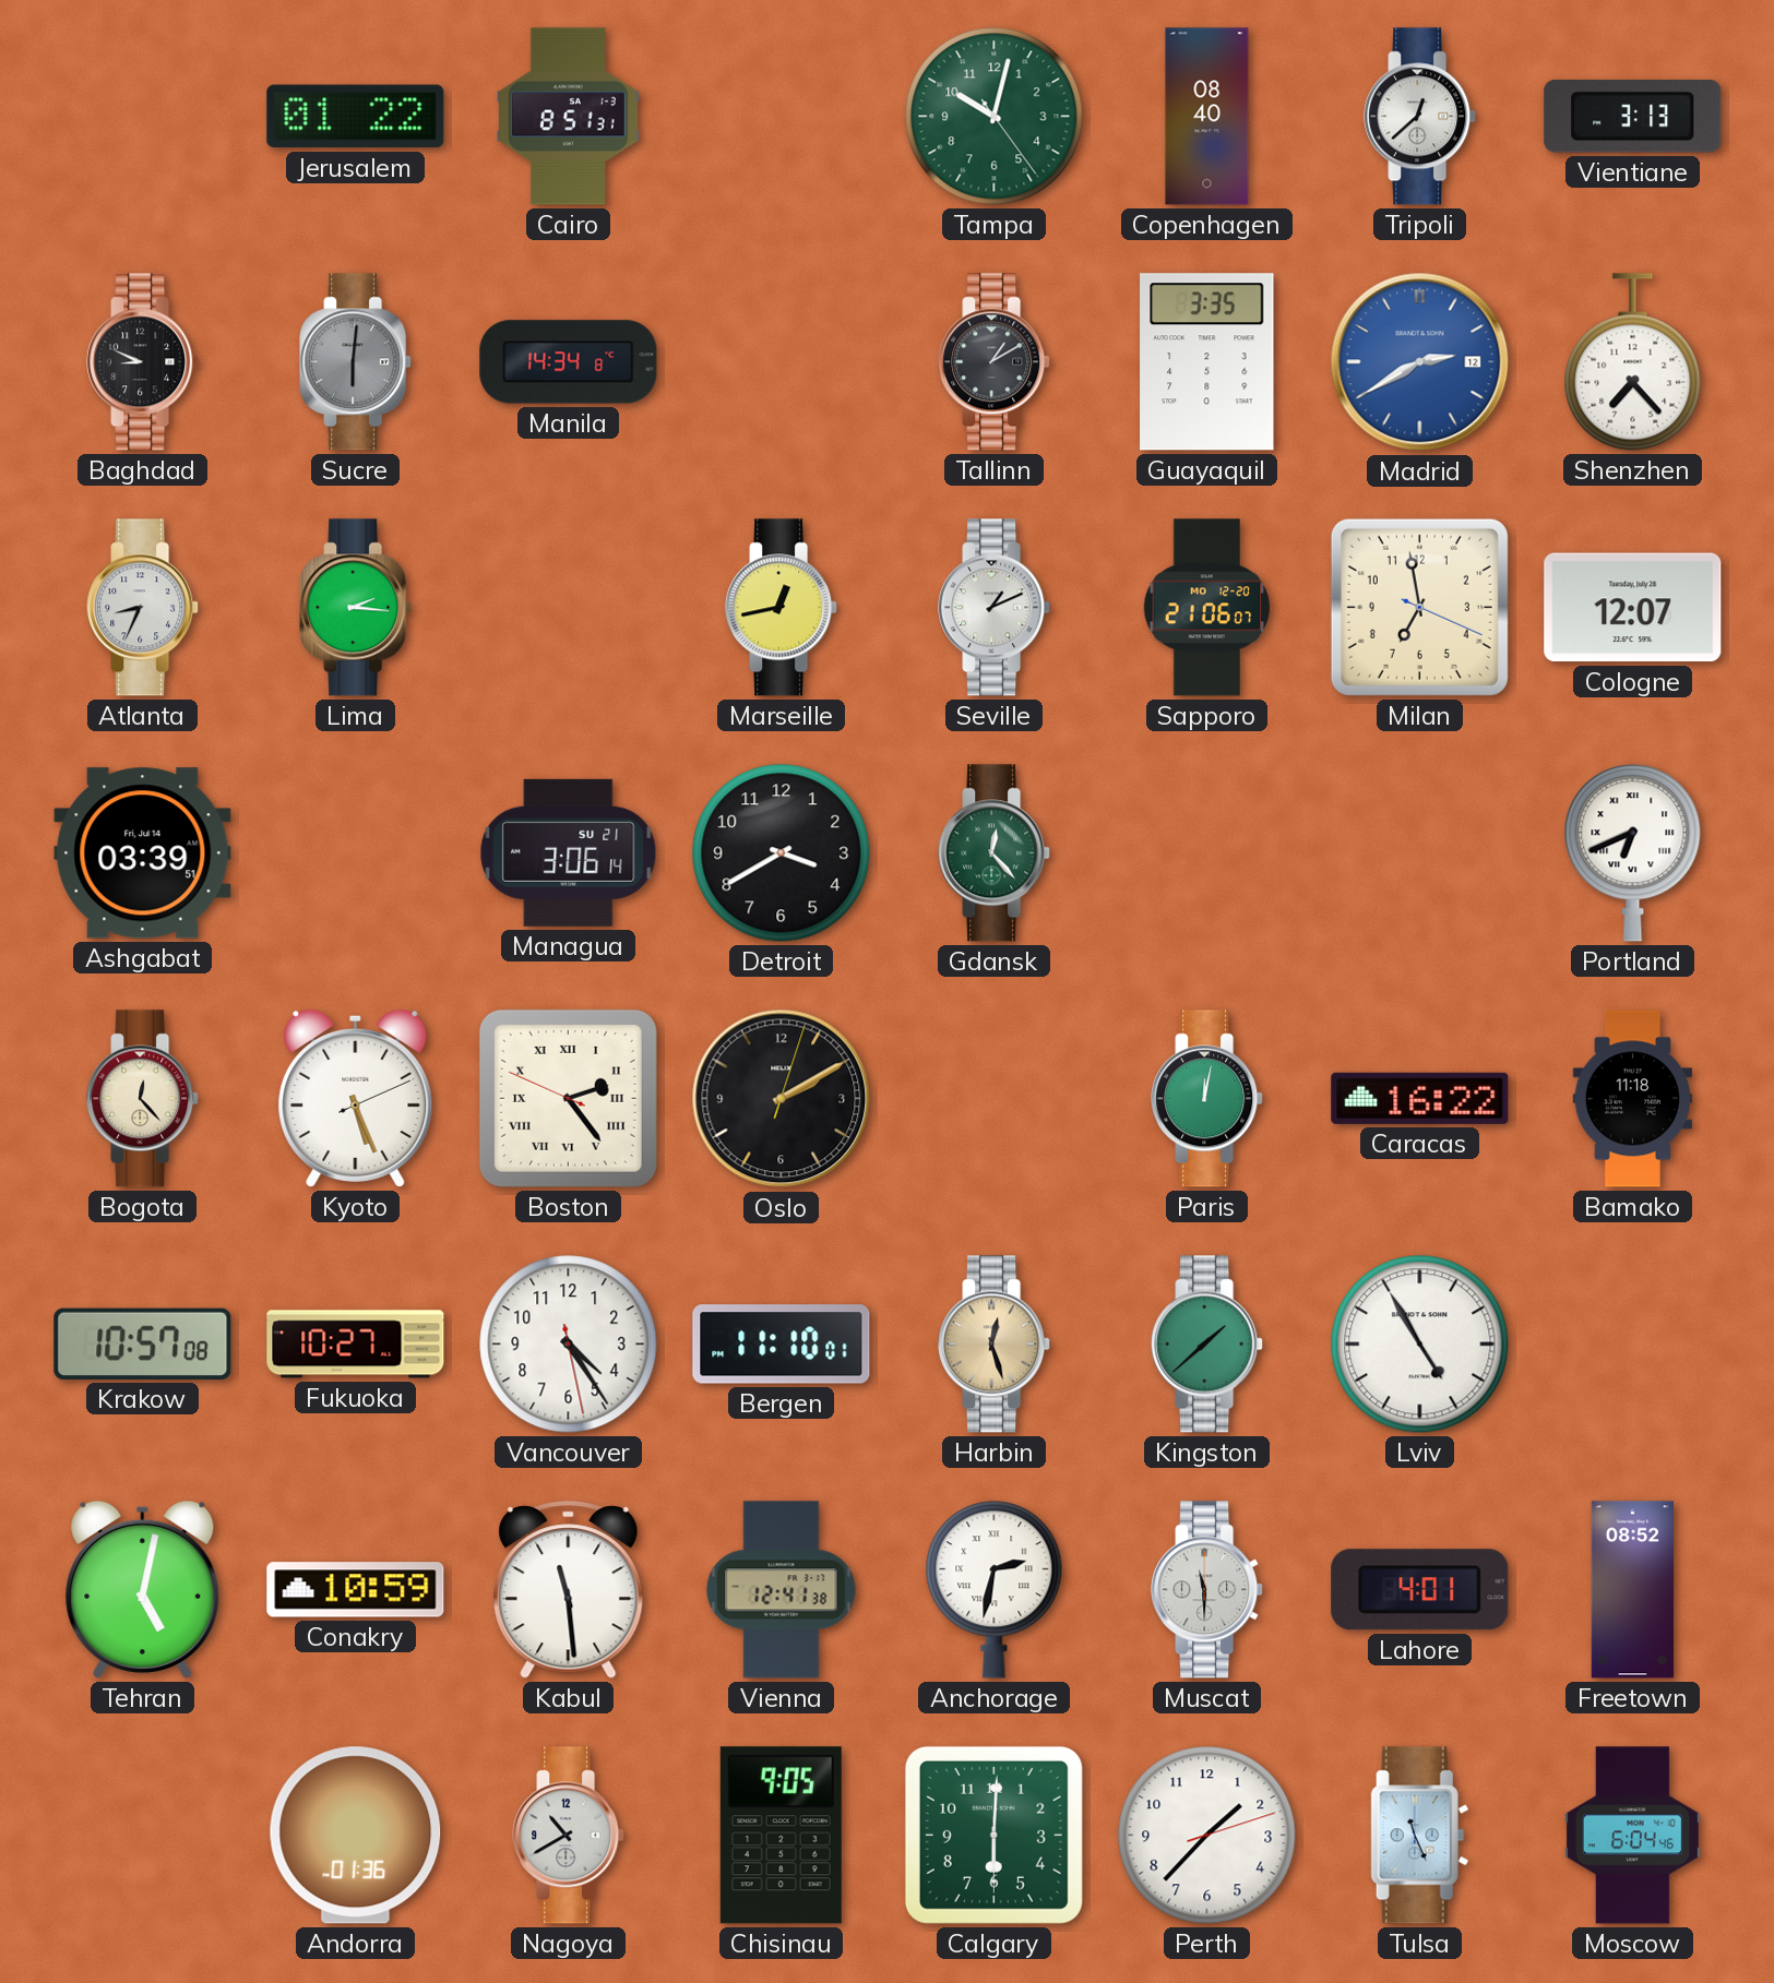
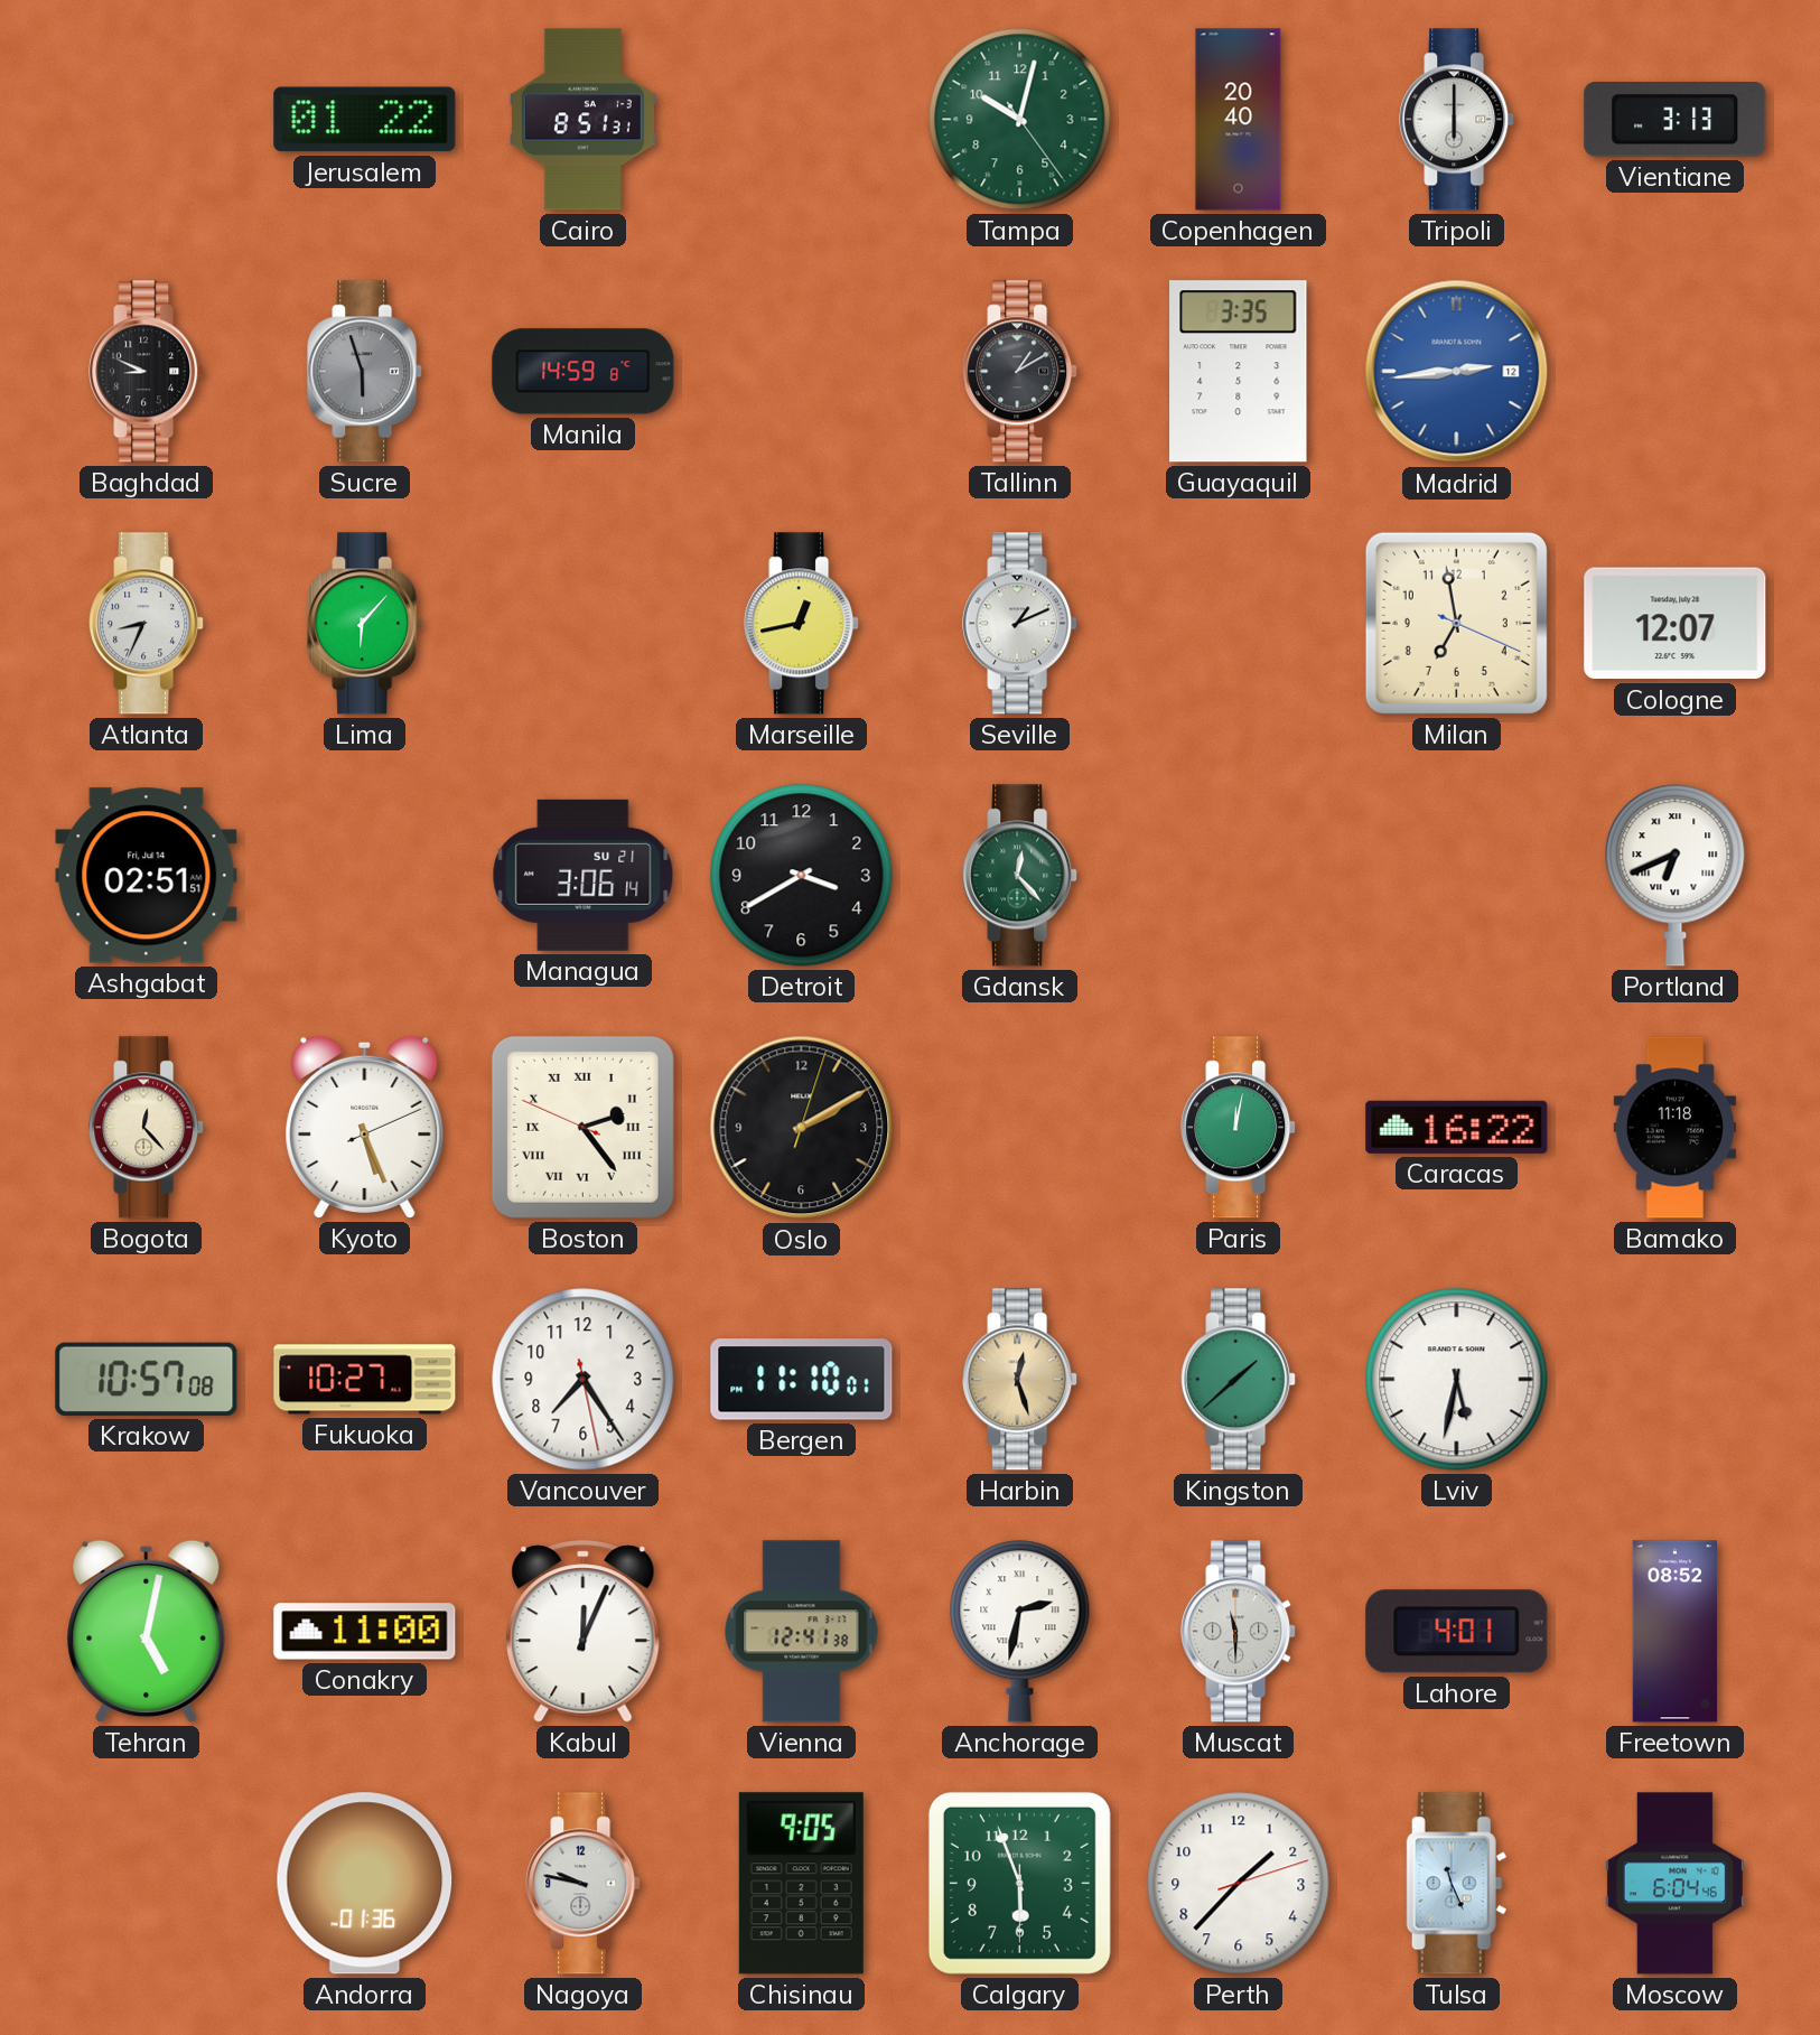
Copenhagen: 08:40 -> 20:40
Tripoli: 12:38 -> 6:00
Sucre: 6:01 -> 5:57
Manila: 14:34 -> 14:59
Madrid: 2:40 -> 2:44
Shenzhen: 7:23 -> none
Lima: 2:16 -> 6:07
Sapporo: 21:06 -> none
Ashgabat: 03:39 -> 02:51
Vancouver: 4:24 -> 7:24
Lviv: 4:55 -> 5:32
Conakry: 10:59 -> 11:00
Kabul: 11:29 -> 12:04
Nagoya: 10:40 -> 9:47
Calgary: 6:00 -> 5:56
